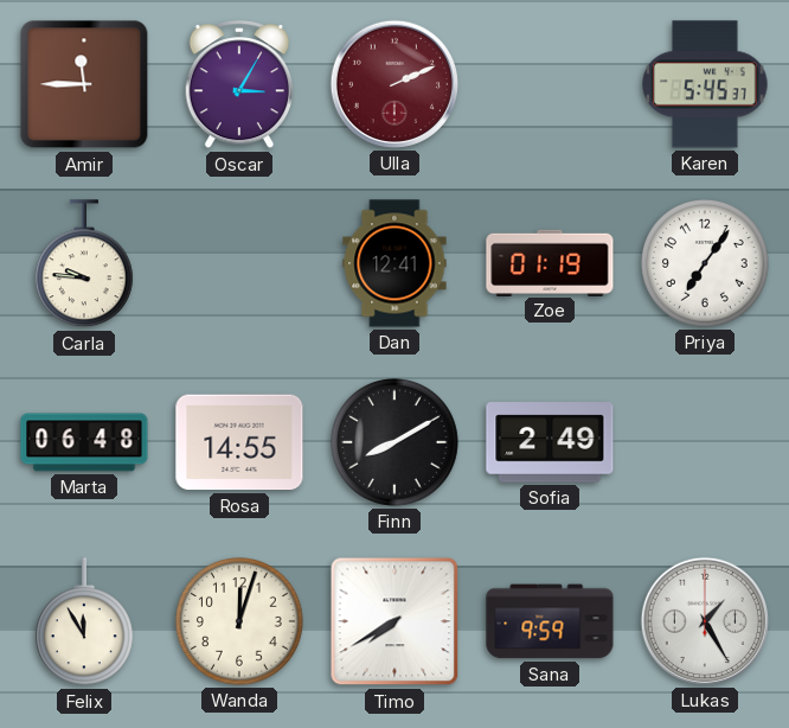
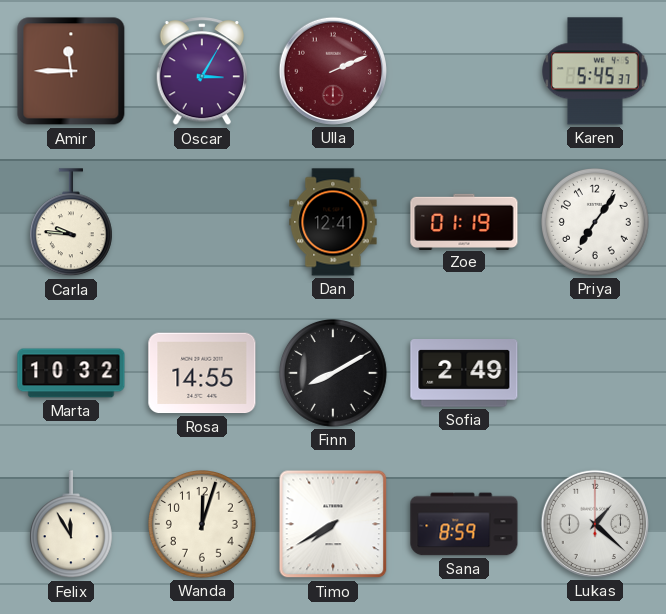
Marta: 06:48 -> 10:32
Sana: 9:59 -> 8:59
Lukas: 1:25 -> 1:22
